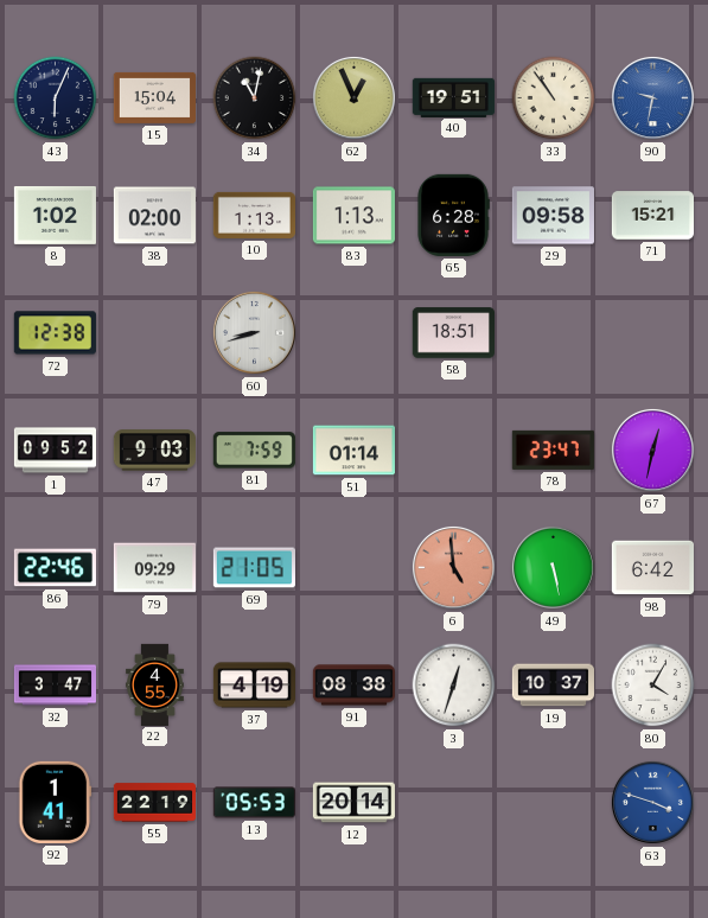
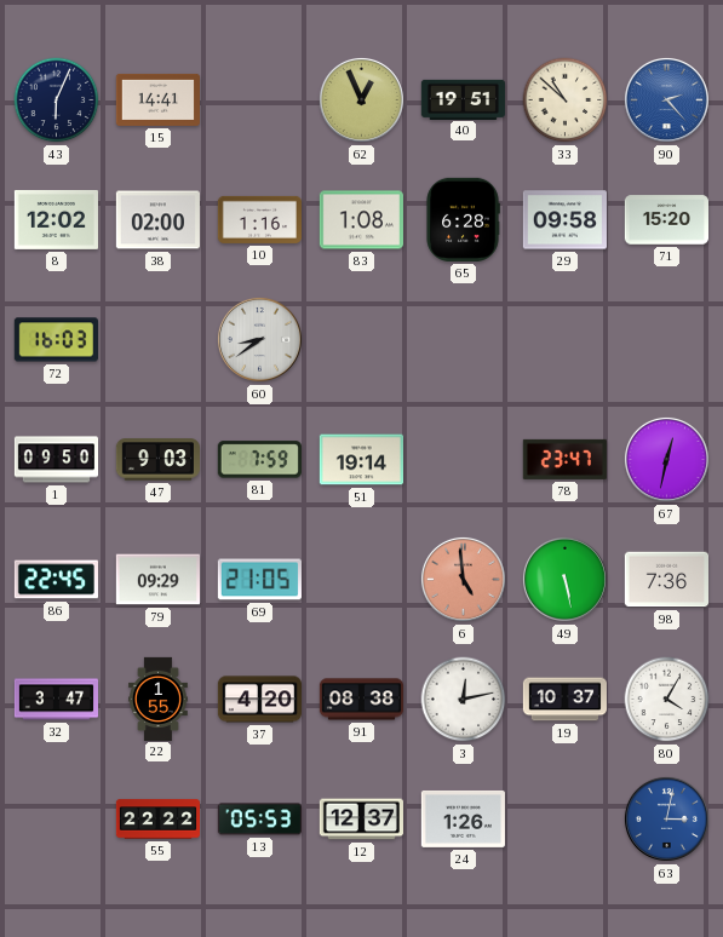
15: 15:04 -> 14:41
34: 11:02 -> none
33: 10:54 -> 10:52
90: 9:32 -> 2:23
8: 1:02 -> 12:02
10: 1:13 -> 1:16
83: 1:13 -> 1:08
71: 15:21 -> 15:20
72: 12:38 -> 16:03
60: 8:42 -> 8:39
58: 18:51 -> none
1: 09:52 -> 09:50
51: 01:14 -> 19:14
86: 22:46 -> 22:45
98: 6:42 -> 7:36
22: 4:55 -> 1:55
37: 4:19 -> 4:20
3: 12:33 -> 12:13
92: 1:41 -> none
55: 22:19 -> 22:22
12: 20:14 -> 12:37
24: none -> 1:26
63: 3:48 -> 3:02
